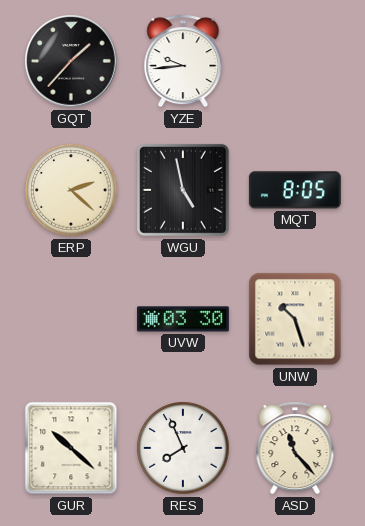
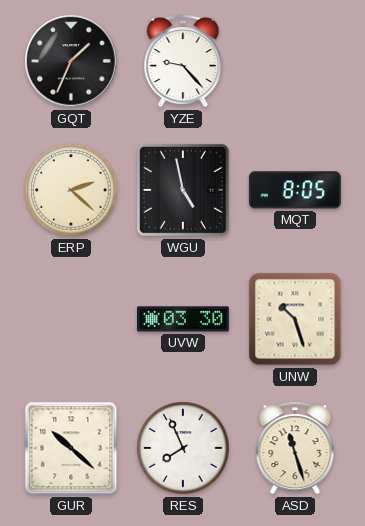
GQT: 1:37 -> 1:34
YZE: 9:44 -> 9:23
ASD: 11:23 -> 11:27
